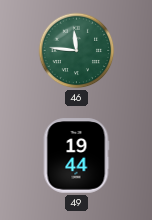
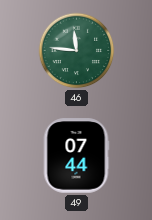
49: 19:44 -> 07:44
